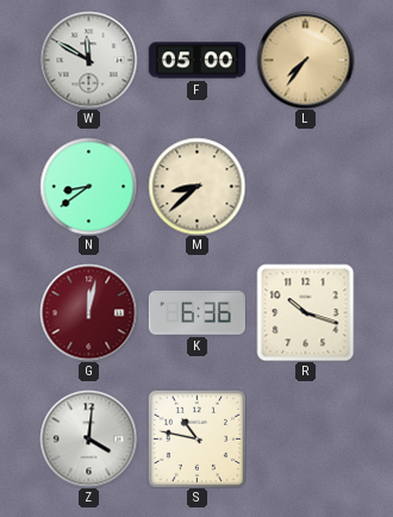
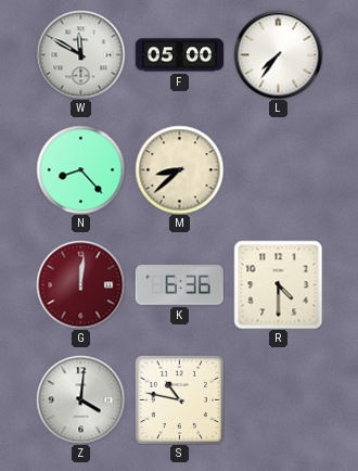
L dial: champagne -> white
N: 8:39 -> 8:23
G: 12:02 -> 12:01
R: 10:18 -> 4:30
